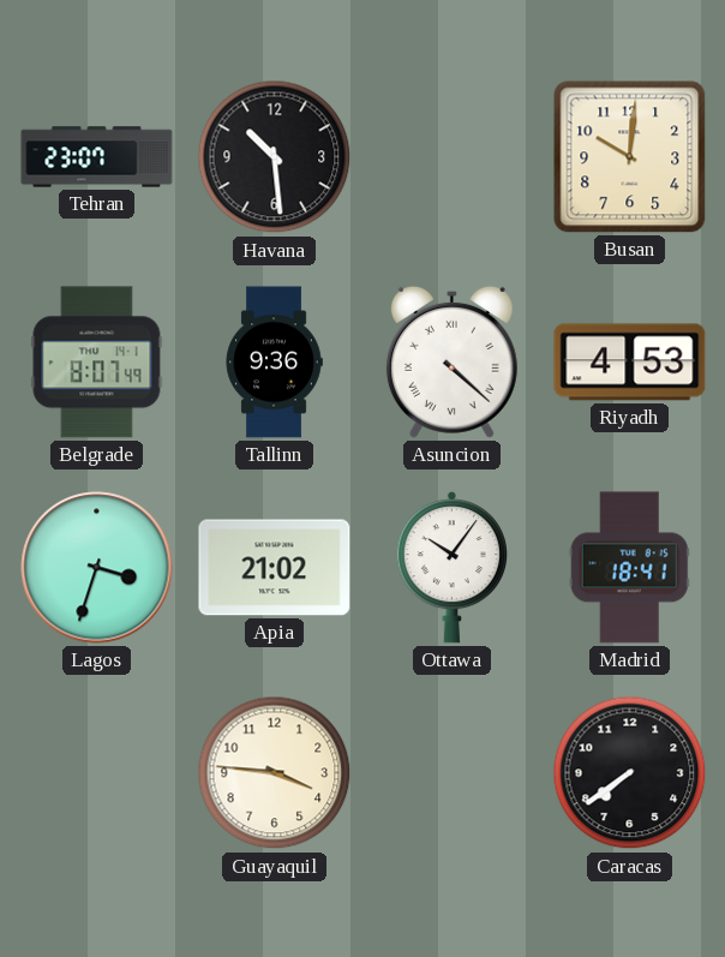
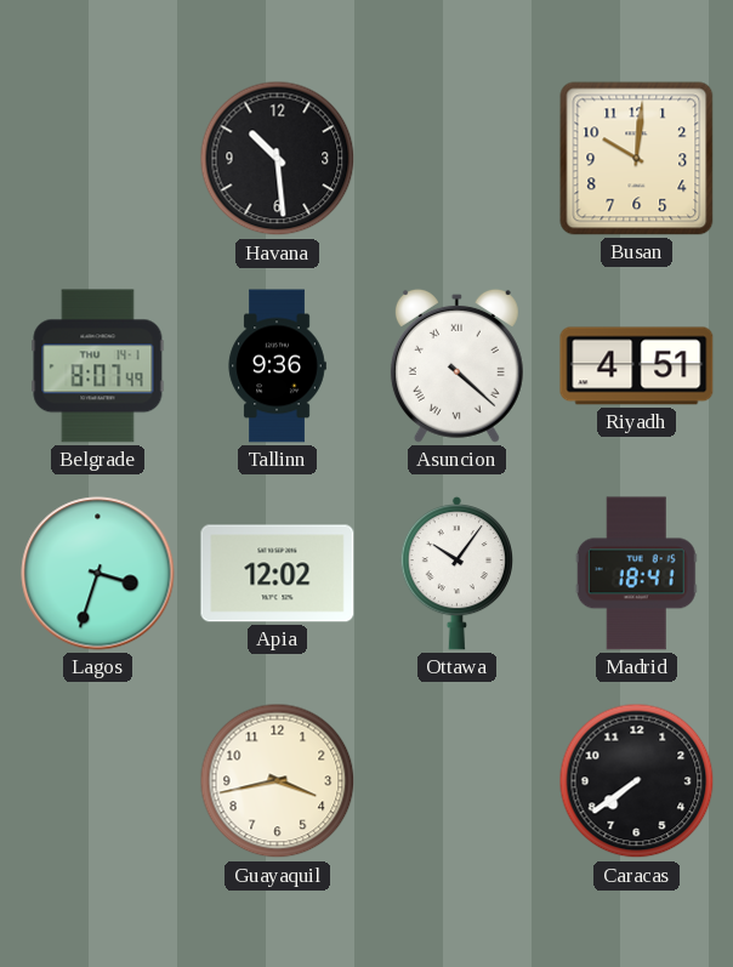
Tehran: 23:07 -> none
Riyadh: 4:53 -> 4:51
Apia: 21:02 -> 12:02
Guayaquil: 3:46 -> 3:43
